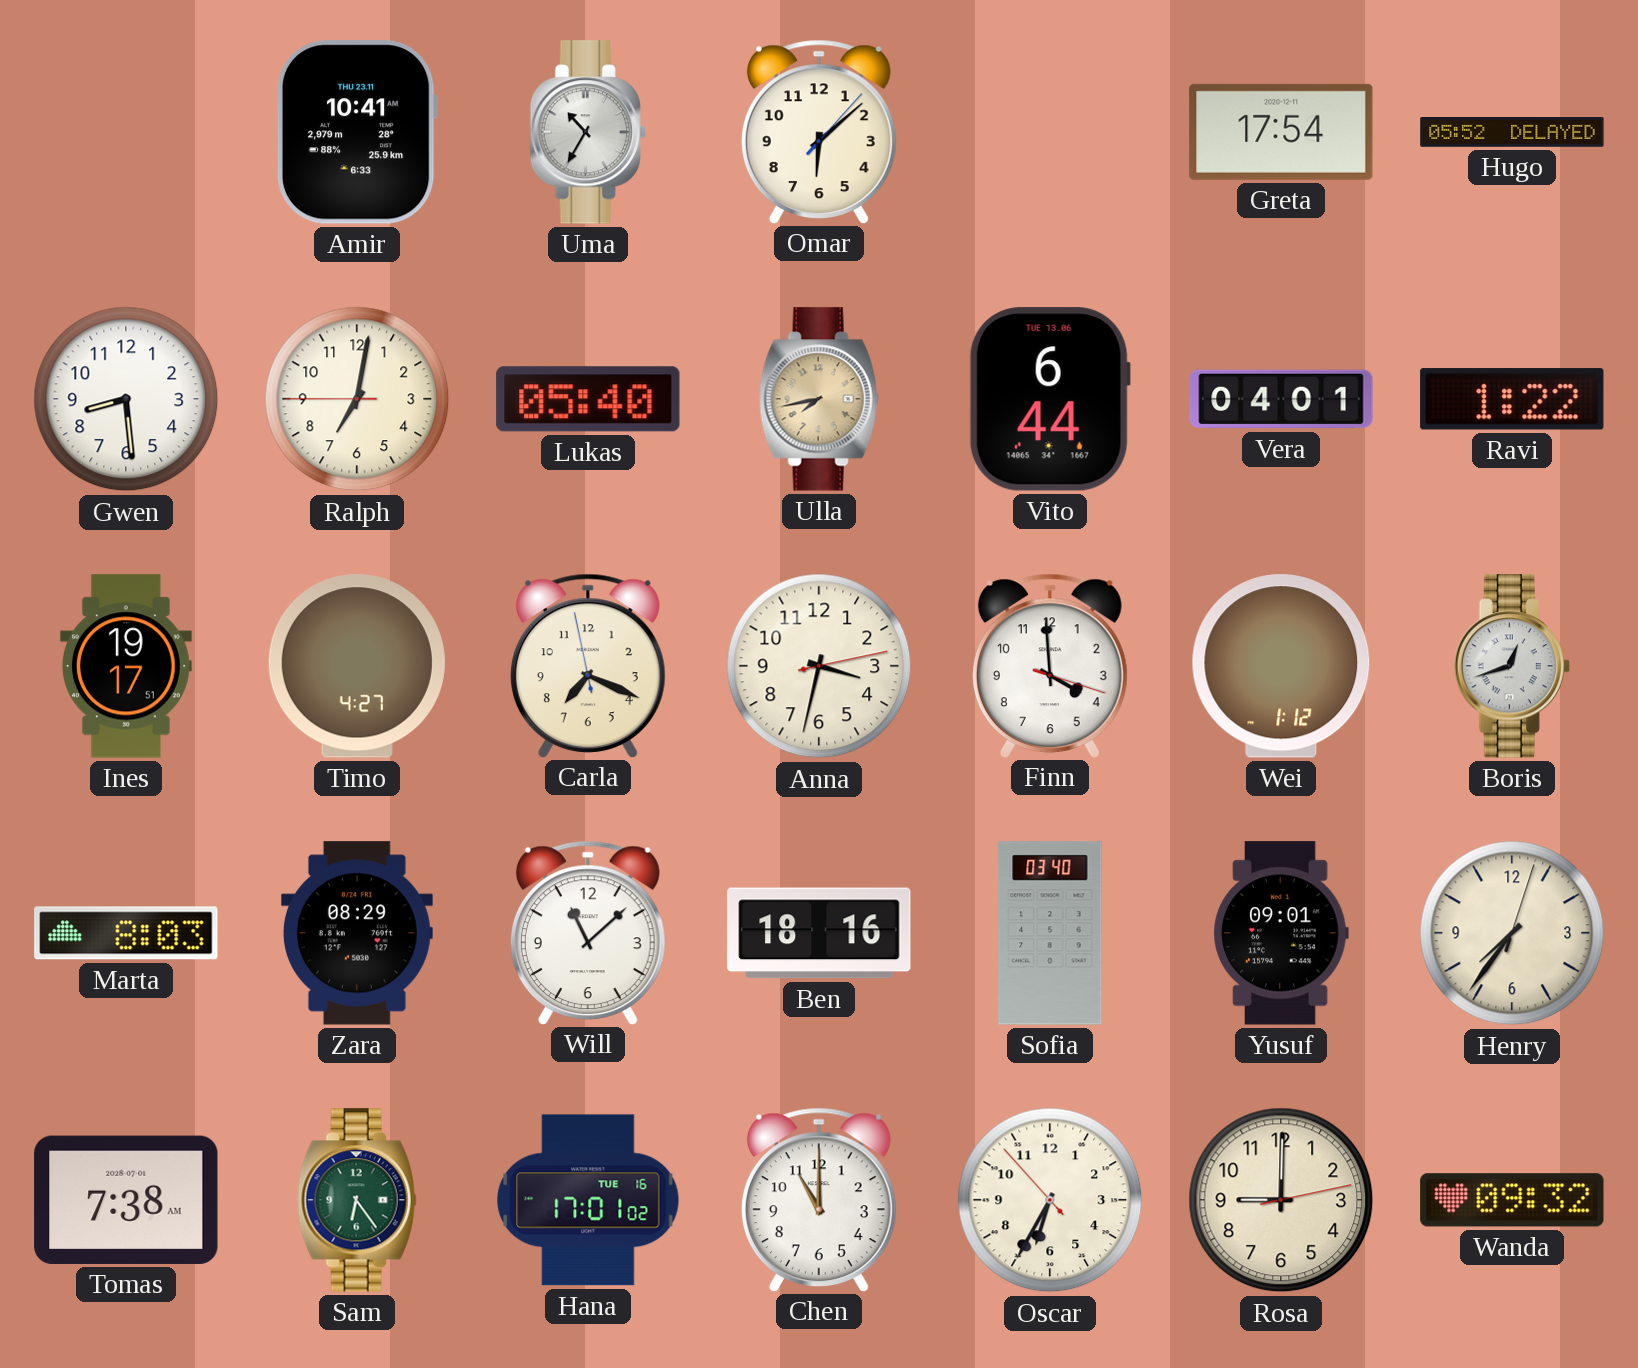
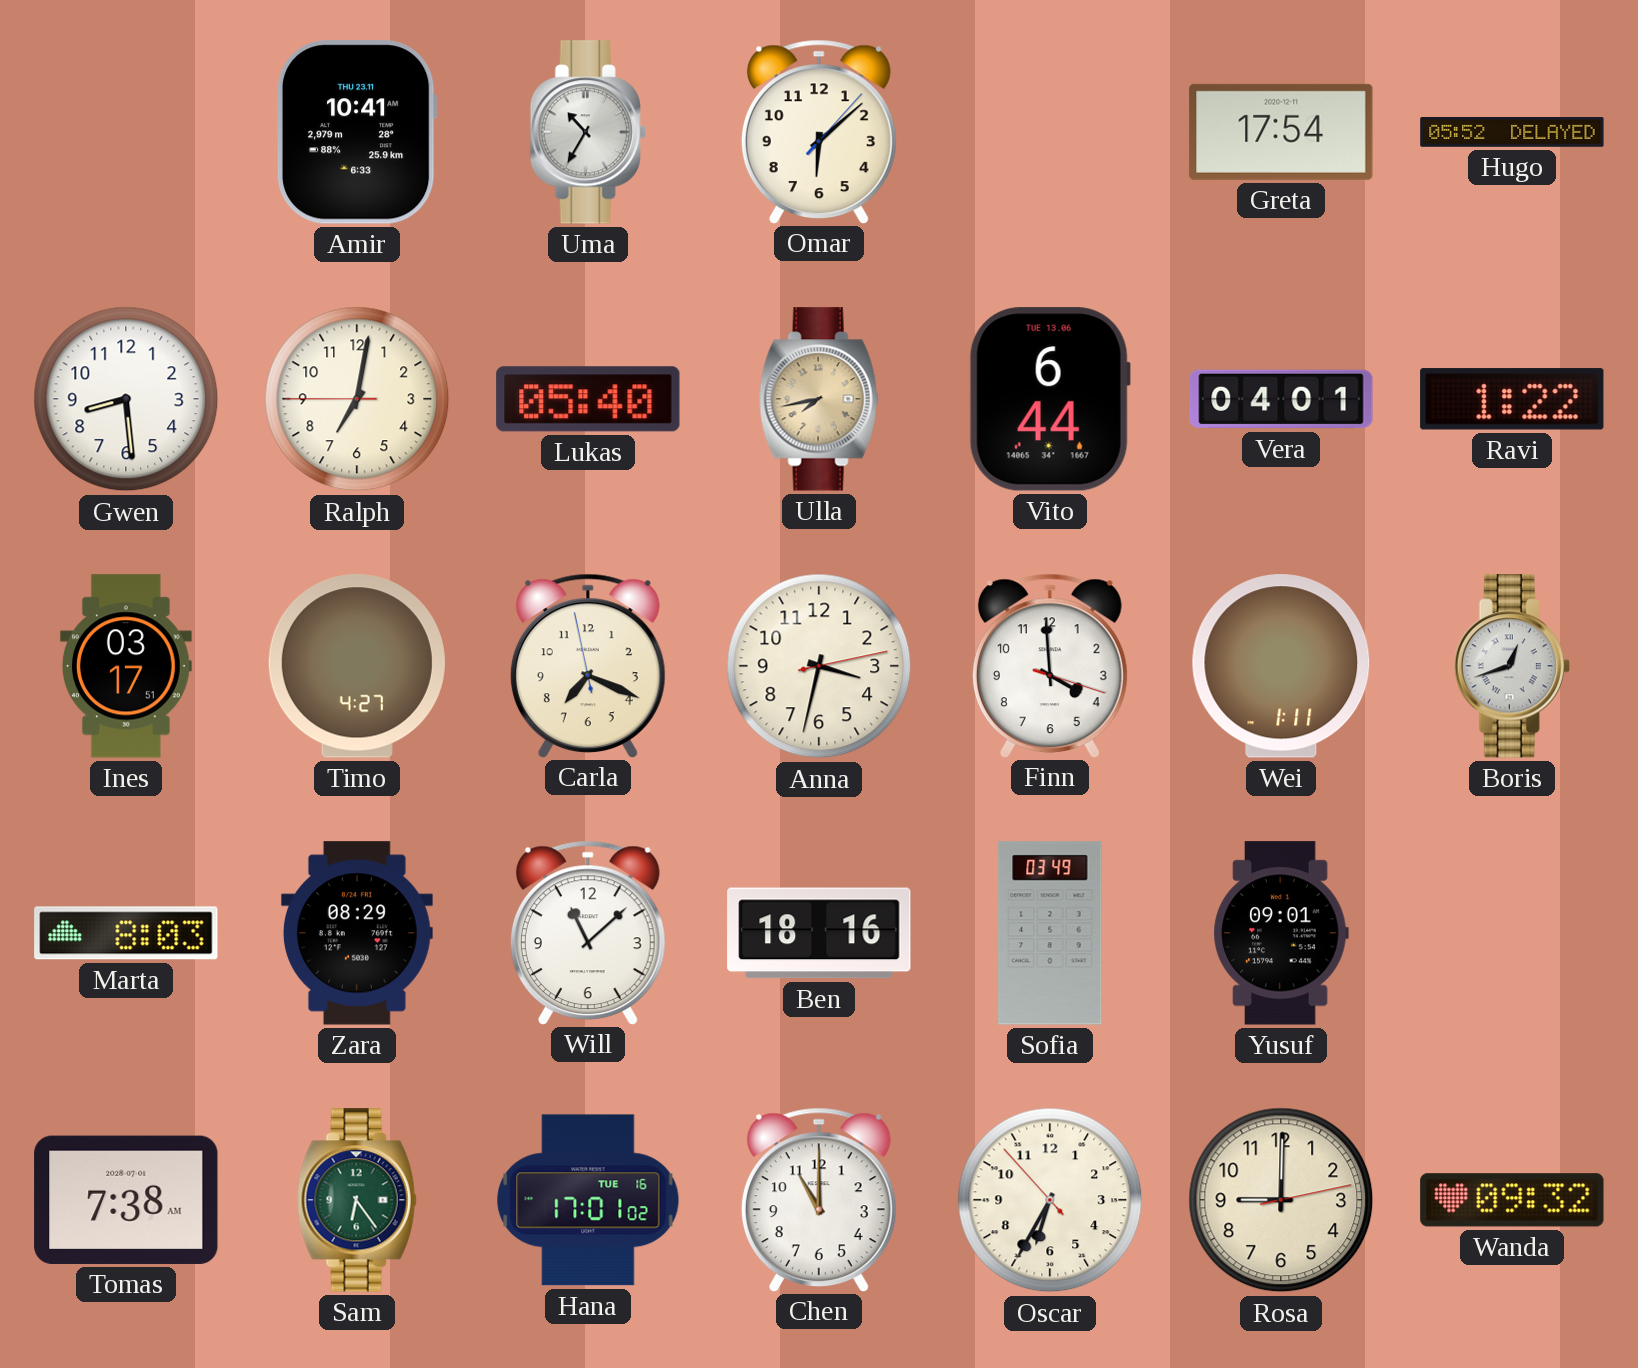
Ines: 19:17 -> 03:17
Wei: 1:12 -> 1:11
Sofia: 03:40 -> 03:49
Henry: 7:36 -> none
